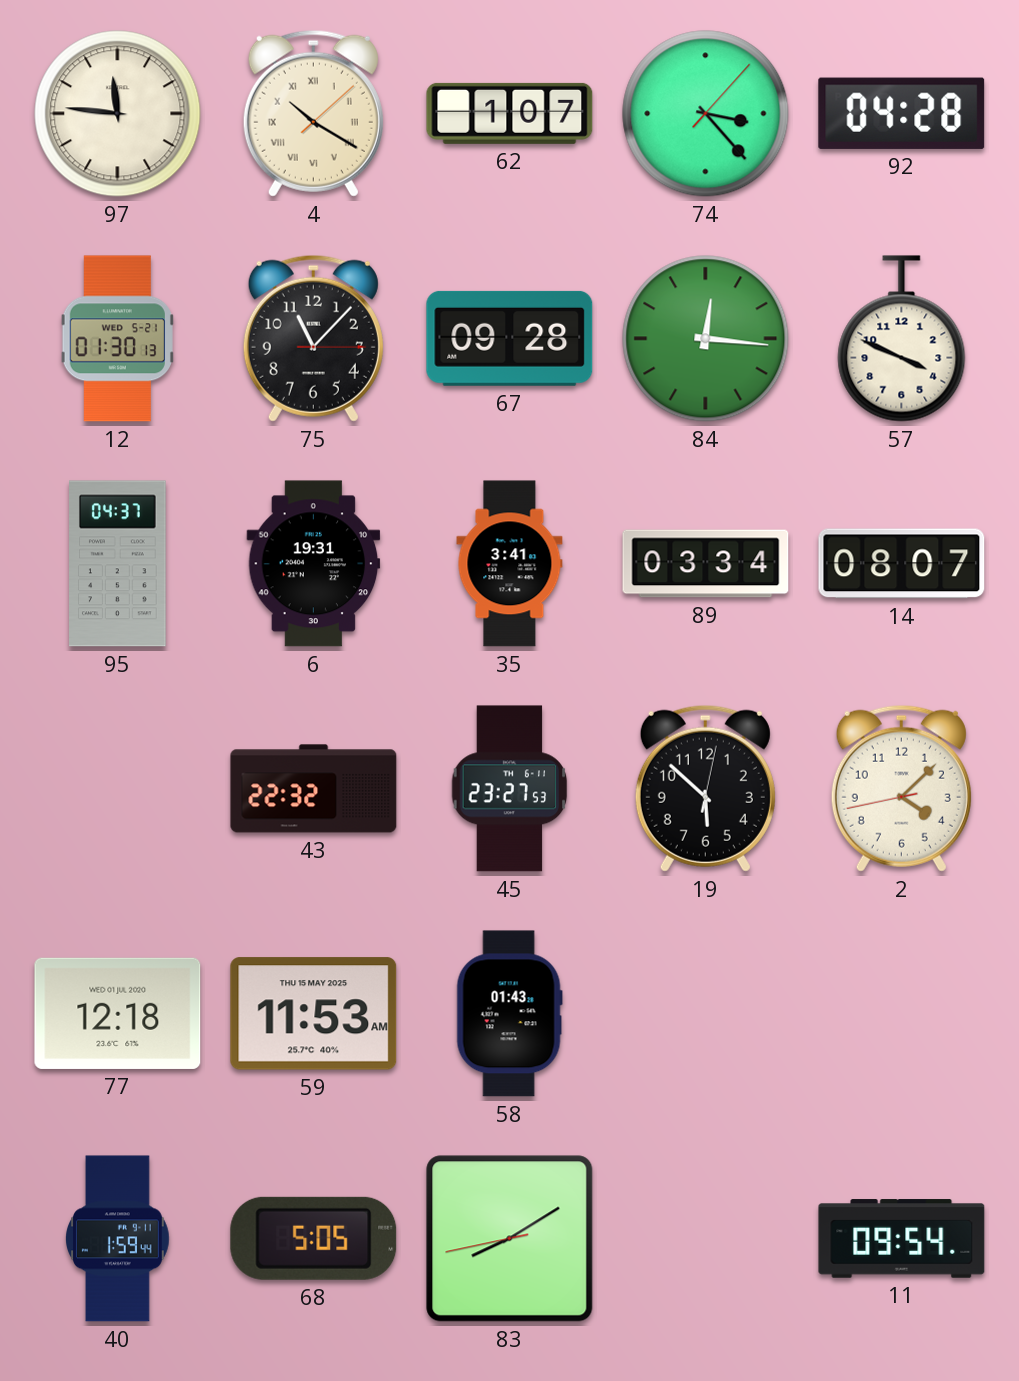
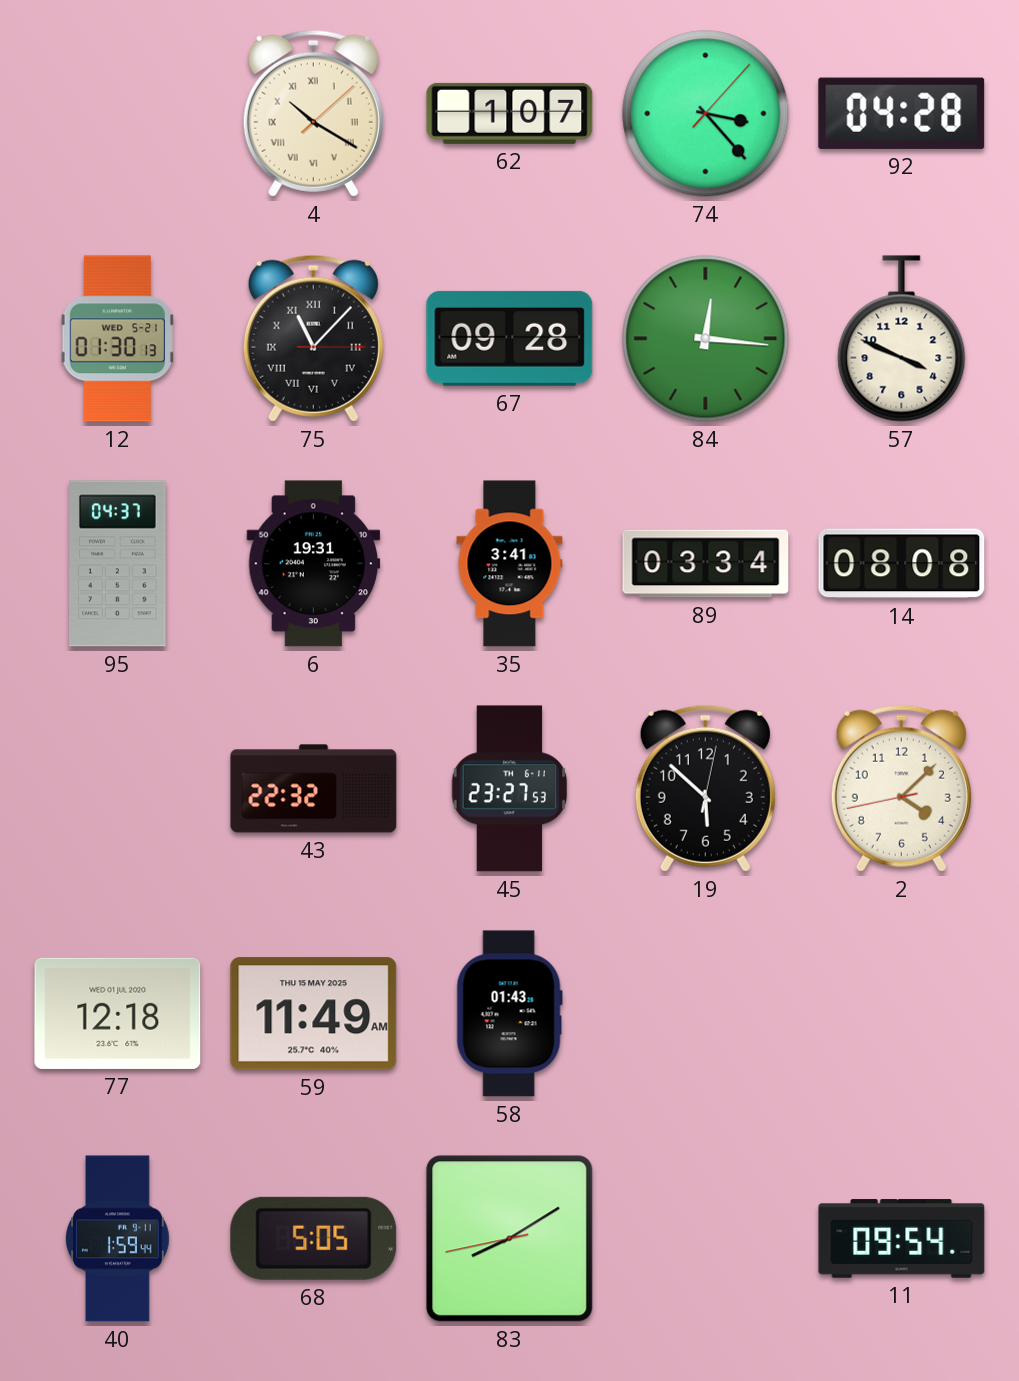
97: 11:46 -> none
75 numerals: Arabic -> Roman
14: 08:07 -> 08:08
59: 11:53 -> 11:49
